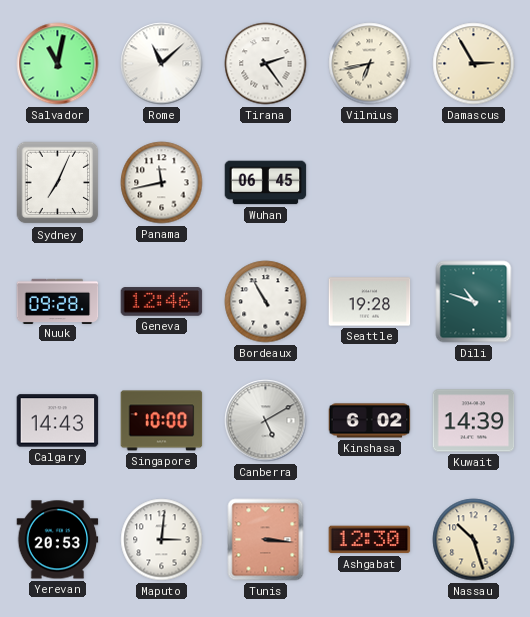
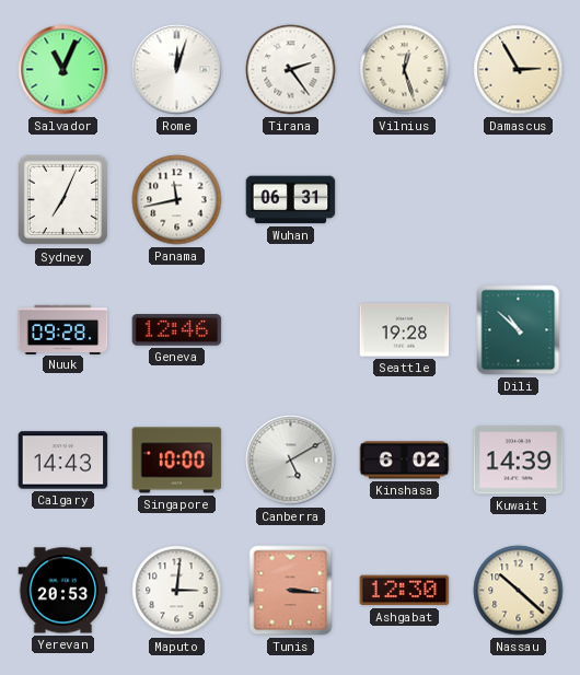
Salvador: 11:02 -> 11:04
Rome: 11:08 -> 12:03
Vilnius: 6:43 -> 12:27
Wuhan: 06:45 -> 06:31
Bordeaux: 10:55 -> none
Dili: 10:48 -> 10:52
Nassau: 10:27 -> 10:22
